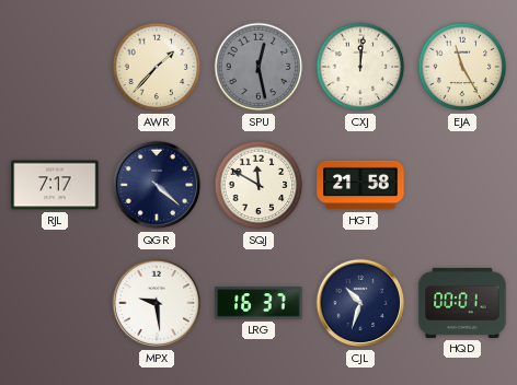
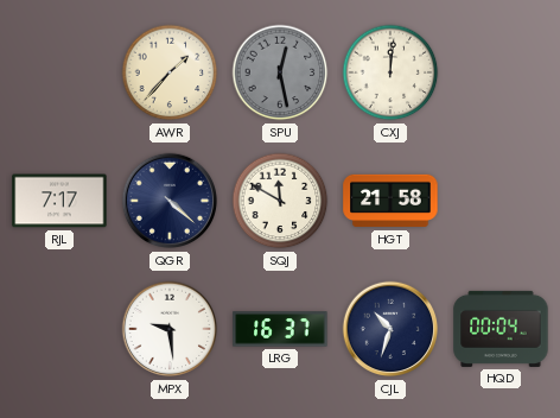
EJA: 11:25 -> none
HQD: 00:01 -> 00:04
